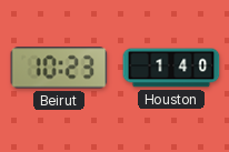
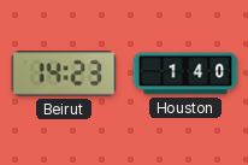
Beirut: 10:23 -> 14:23
